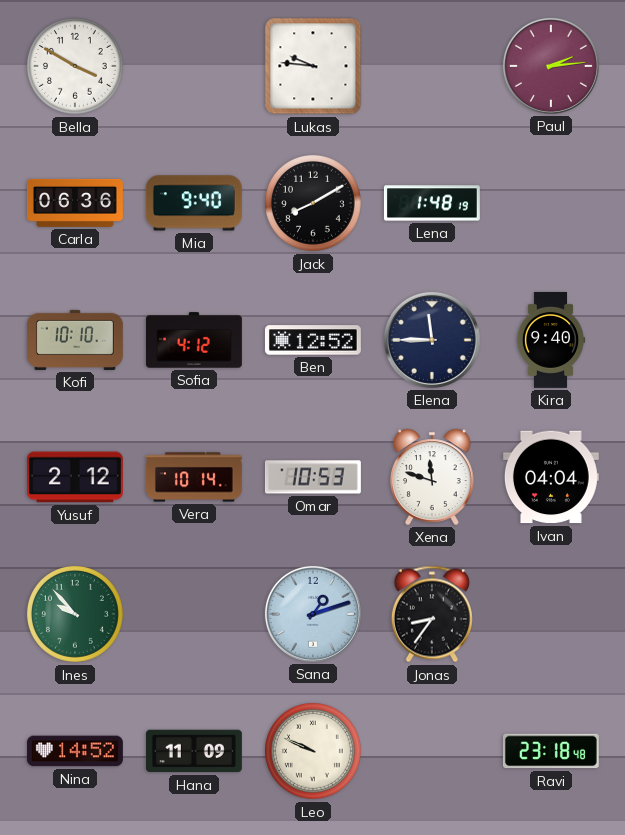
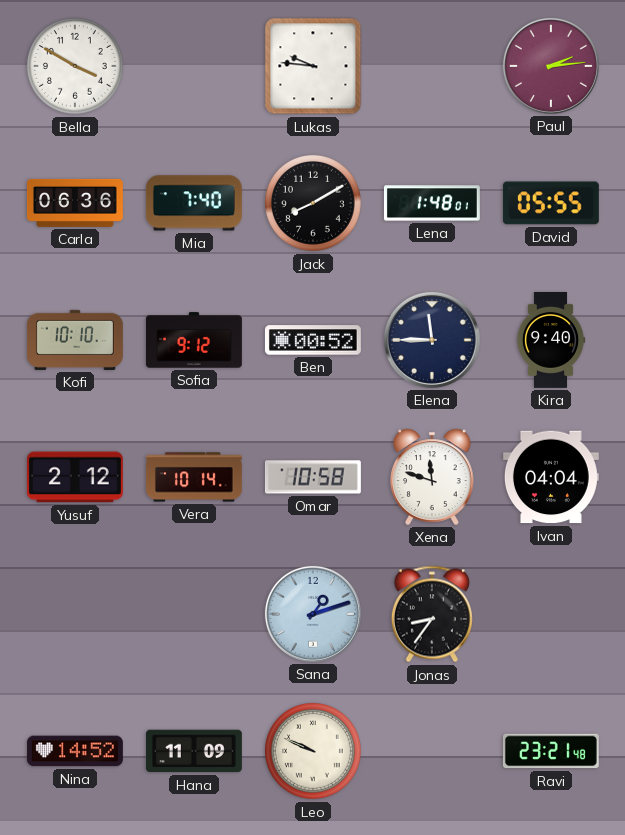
Mia: 9:40 -> 7:40
Lena: 1:48:19 -> 1:48:01
David: none -> 05:55
Sofia: 4:12 -> 9:12
Ben: 12:52 -> 00:52
Omar: 10:53 -> 10:58
Ines: 9:53 -> none
Ravi: 23:18 -> 23:21
